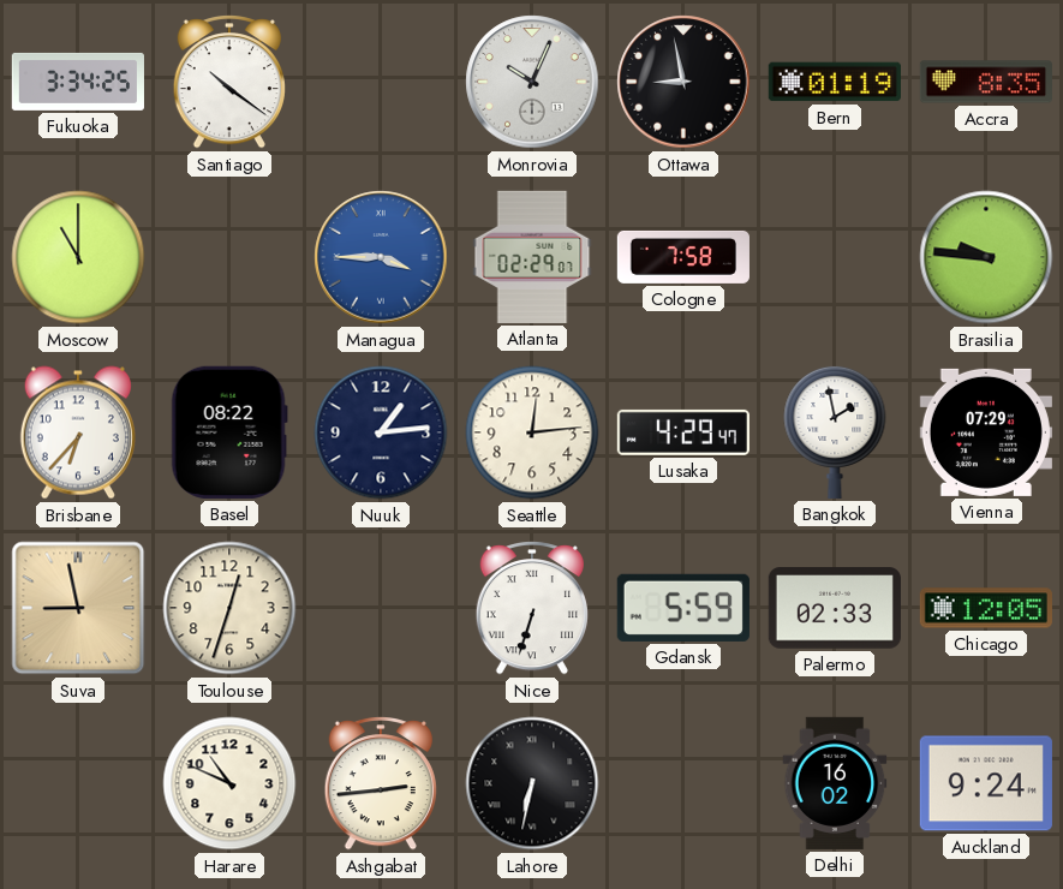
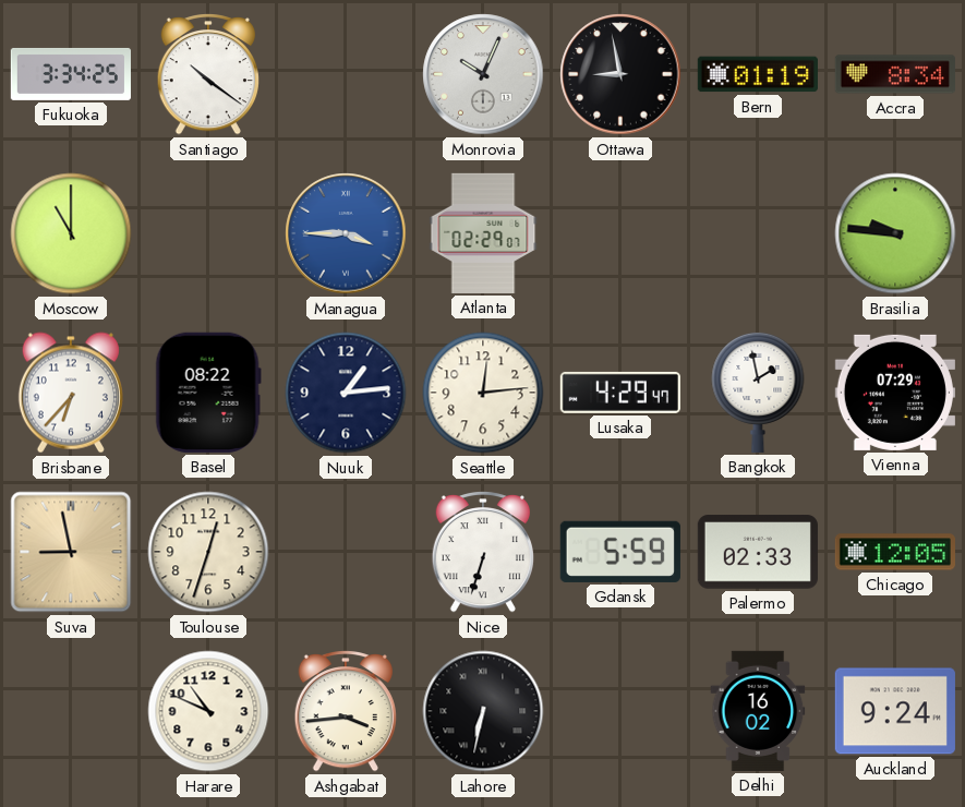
Accra: 8:35 -> 8:34
Cologne: 7:58 -> none
Ashgabat: 2:44 -> 3:44
